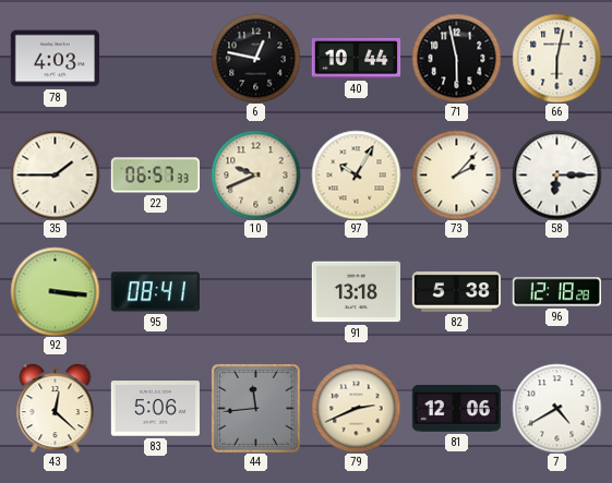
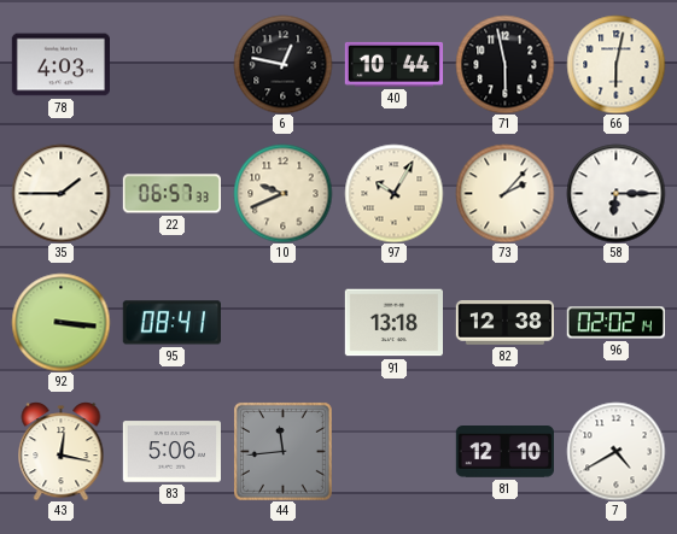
82: 5:38 -> 12:38
96: 12:18 -> 02:02
43: 12:22 -> 12:17
79: 2:41 -> none
81: 12:06 -> 12:10
